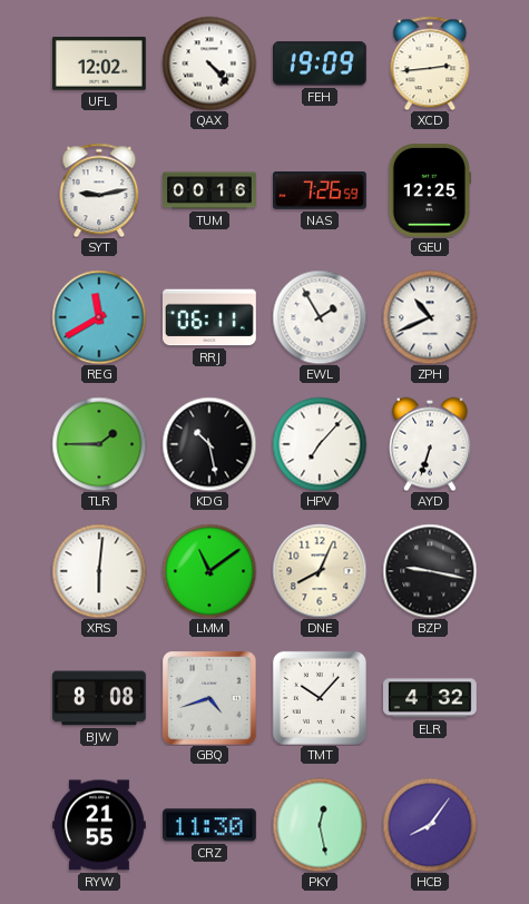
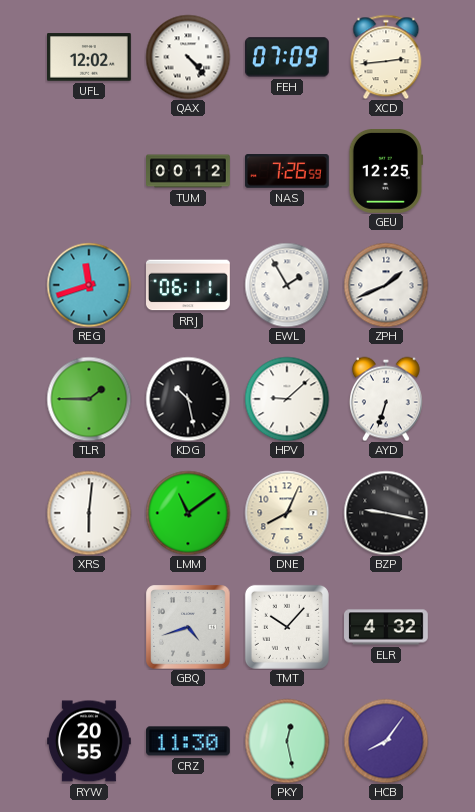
FEH: 19:09 -> 07:09
SYT: 9:13 -> none
TUM: 00:16 -> 00:12
REG: 11:40 -> 11:42
ZPH: 10:41 -> 1:41
HPV: 7:07 -> 9:08
BJW: 8:08 -> none
RYW: 21:55 -> 20:55
